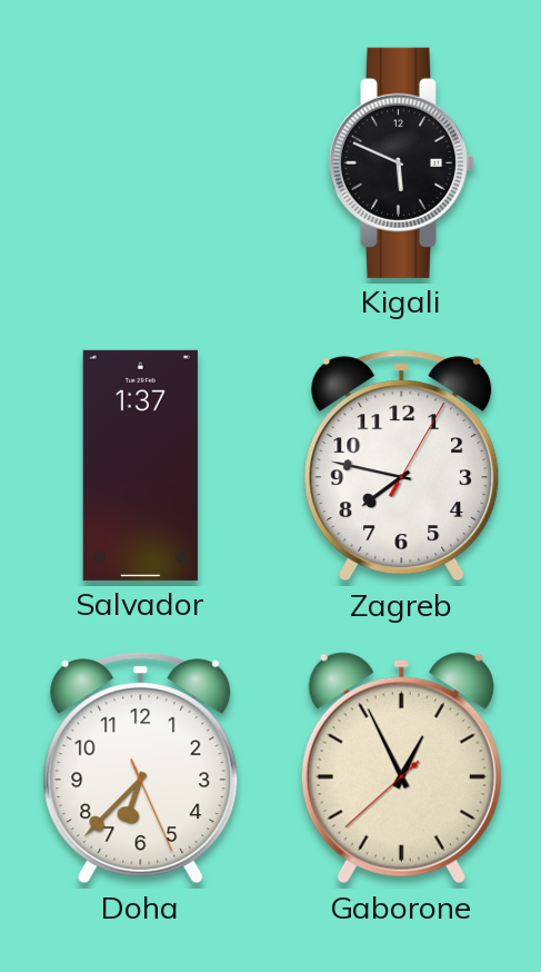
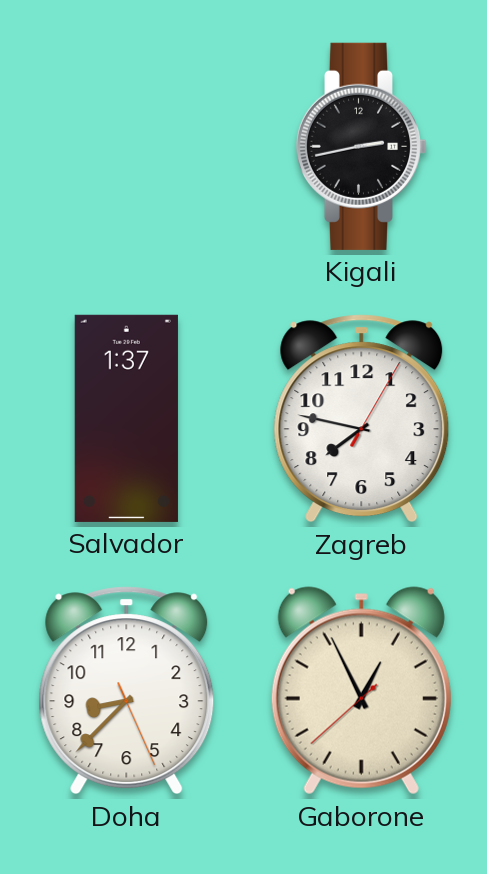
Kigali: 5:49 -> 2:43
Doha: 6:37 -> 8:37
